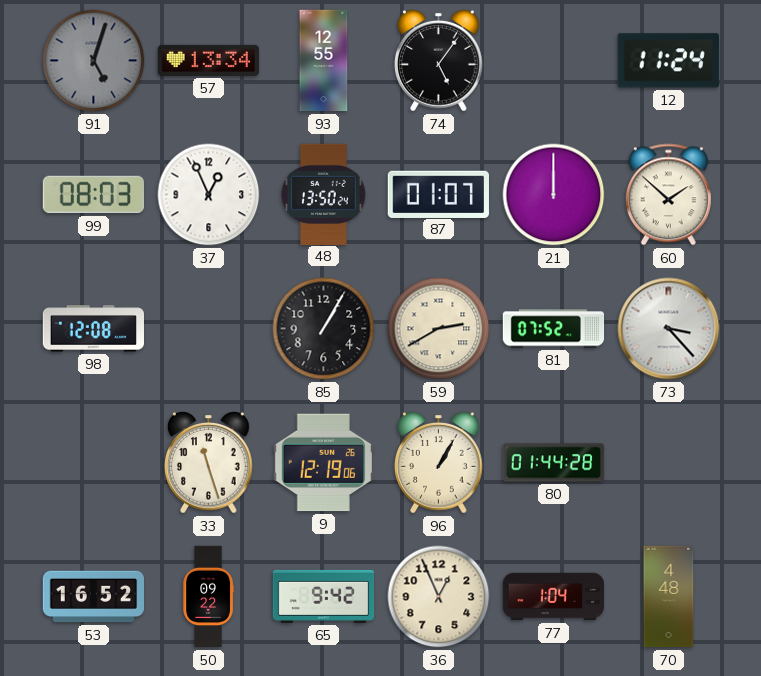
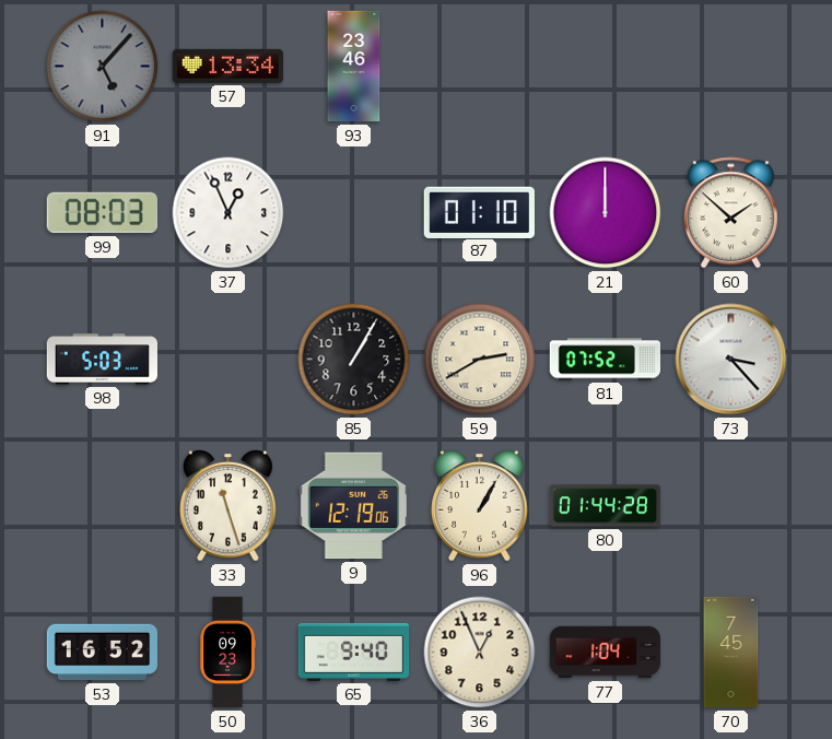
91: 5:03 -> 5:07
93: 12:55 -> 23:46
74: 5:06 -> none
12: 11:24 -> none
48: 13:50 -> none
87: 01:07 -> 01:10
98: 12:08 -> 5:03
50: 09:22 -> 09:23
65: 9:42 -> 9:40
70: 4:48 -> 7:45
